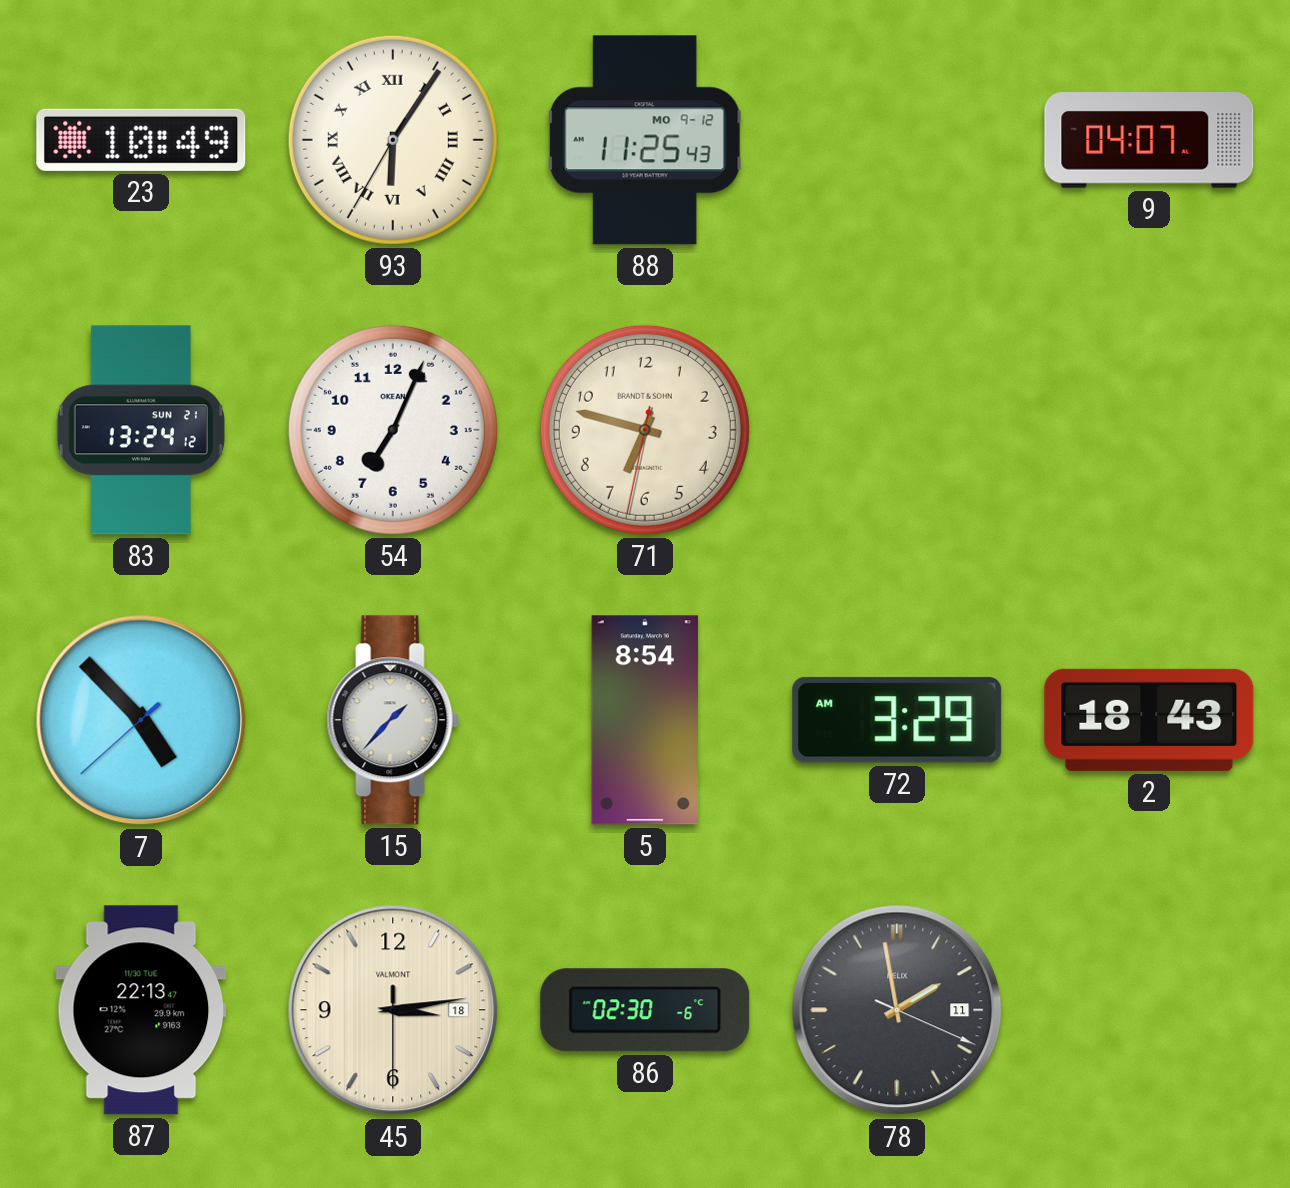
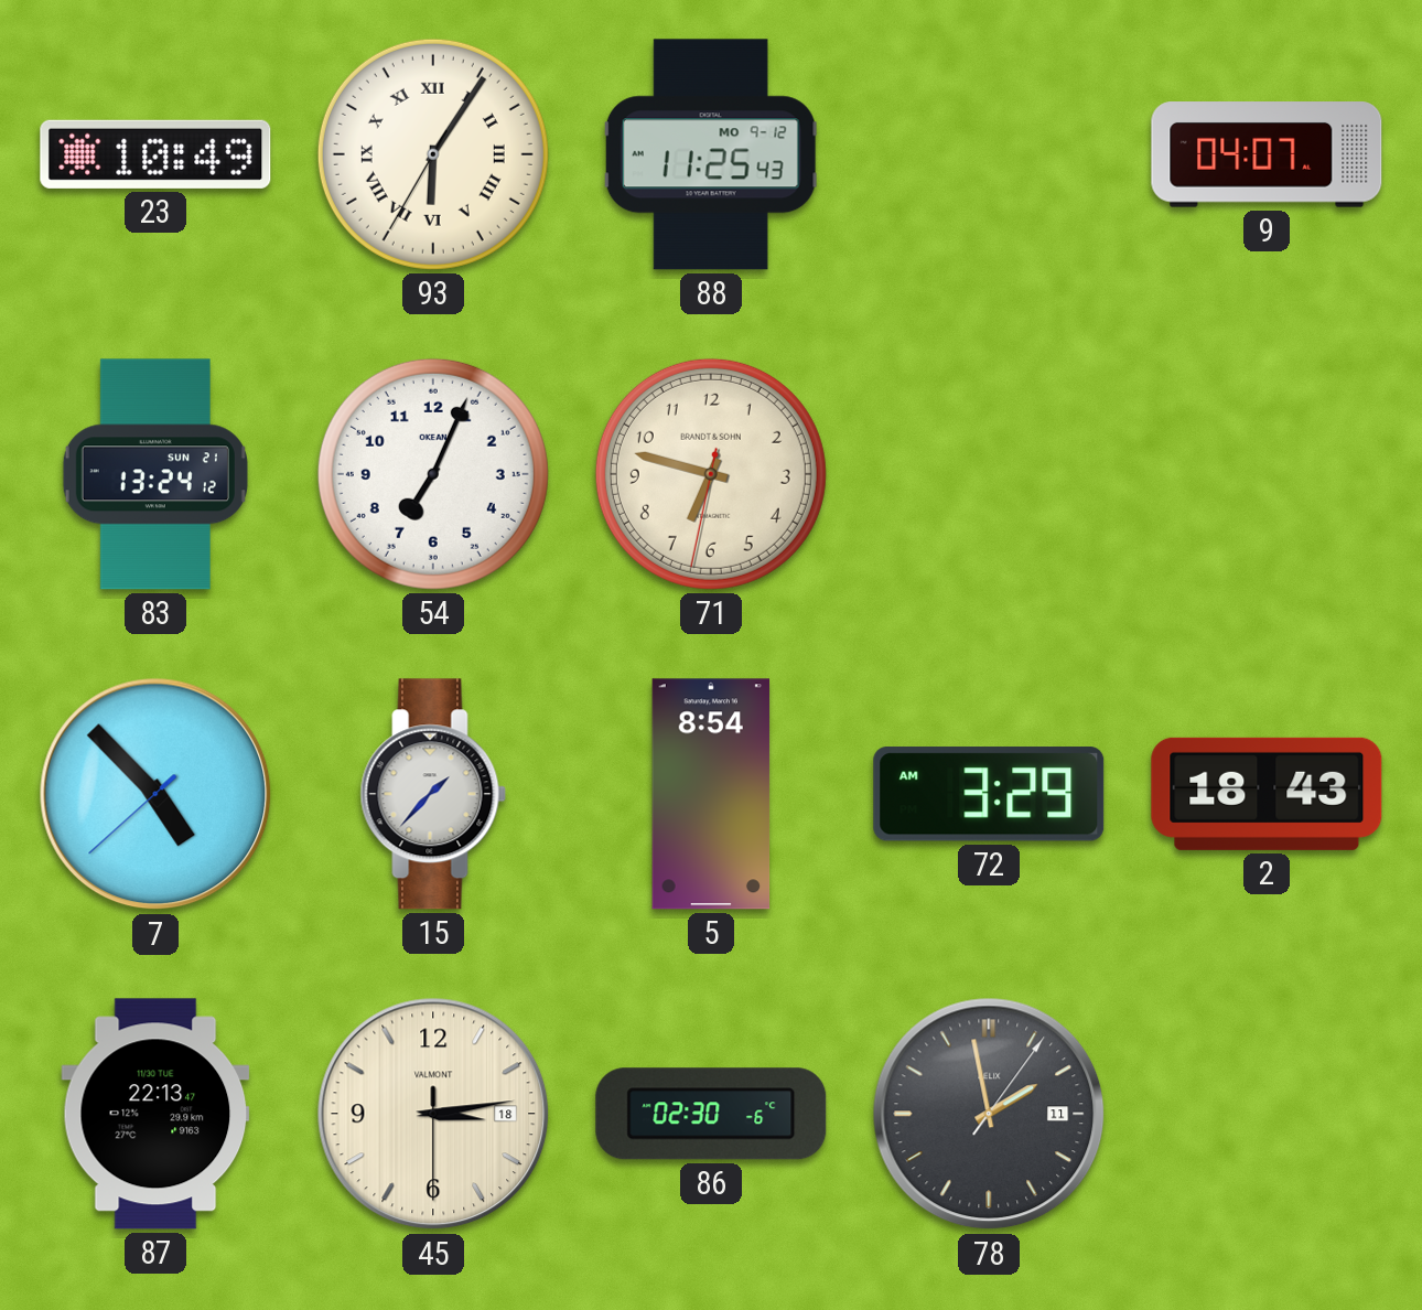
78: 1:58:19 -> 1:58:06
